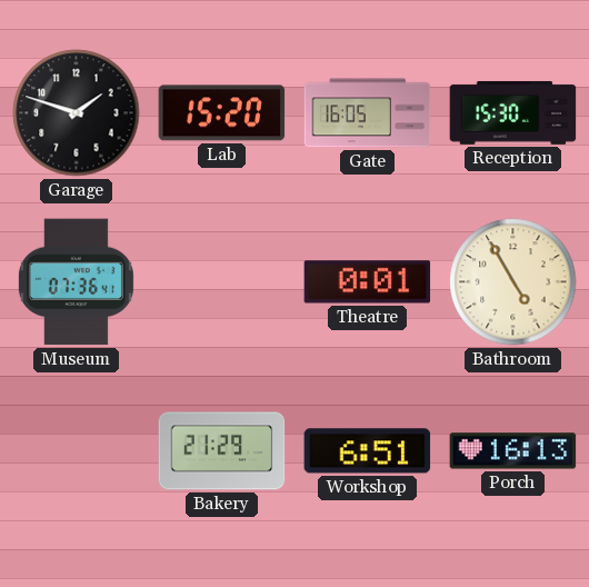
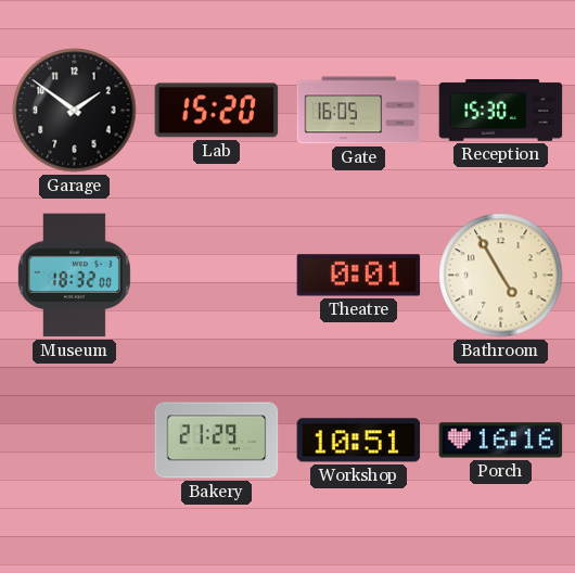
Garage: 1:48 -> 1:51
Museum: 07:36 -> 18:32
Workshop: 6:51 -> 10:51
Porch: 16:13 -> 16:16
